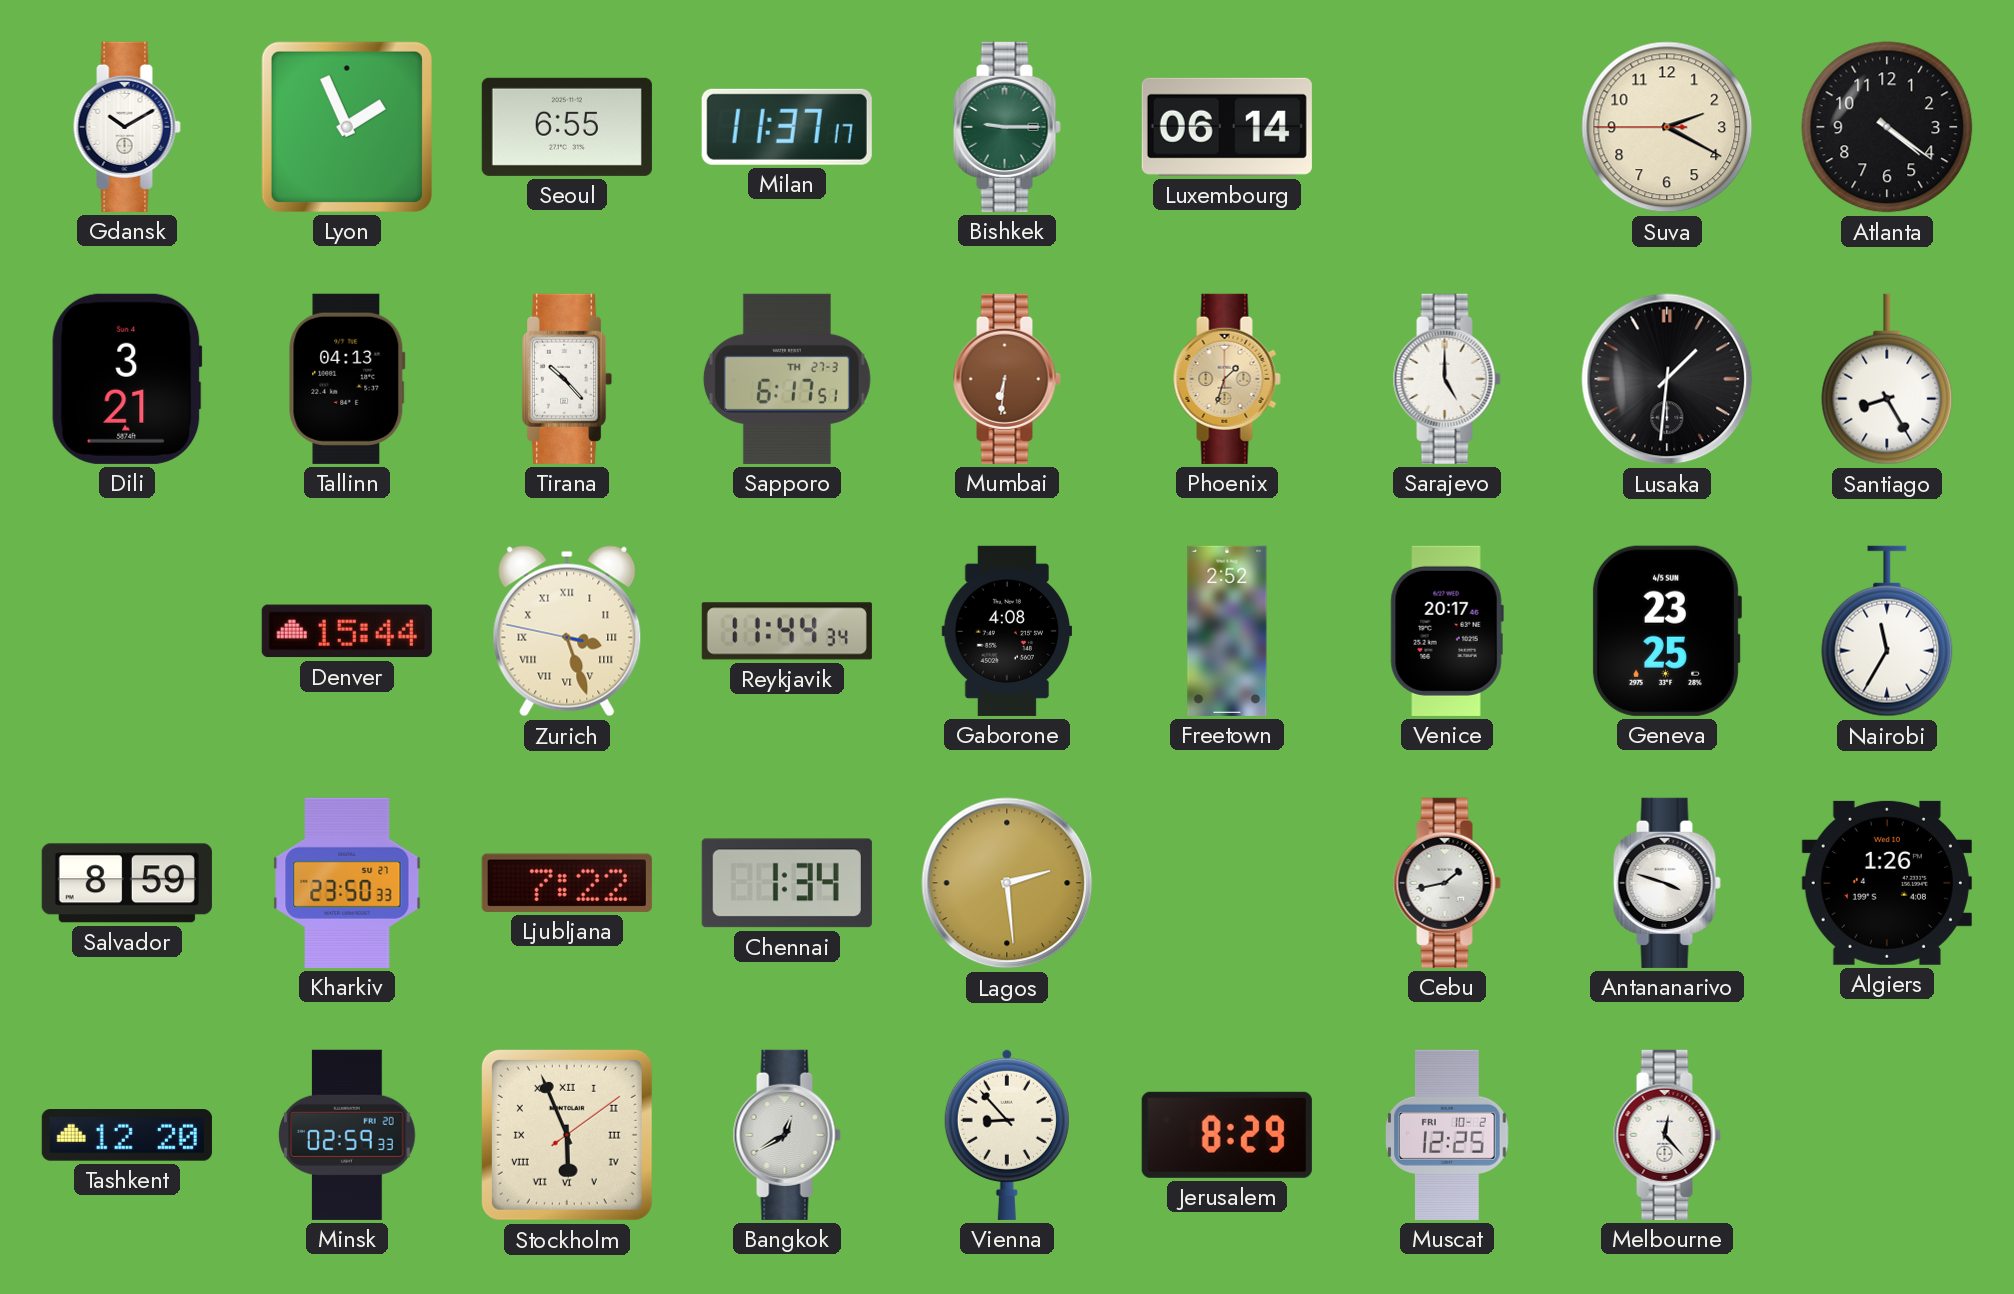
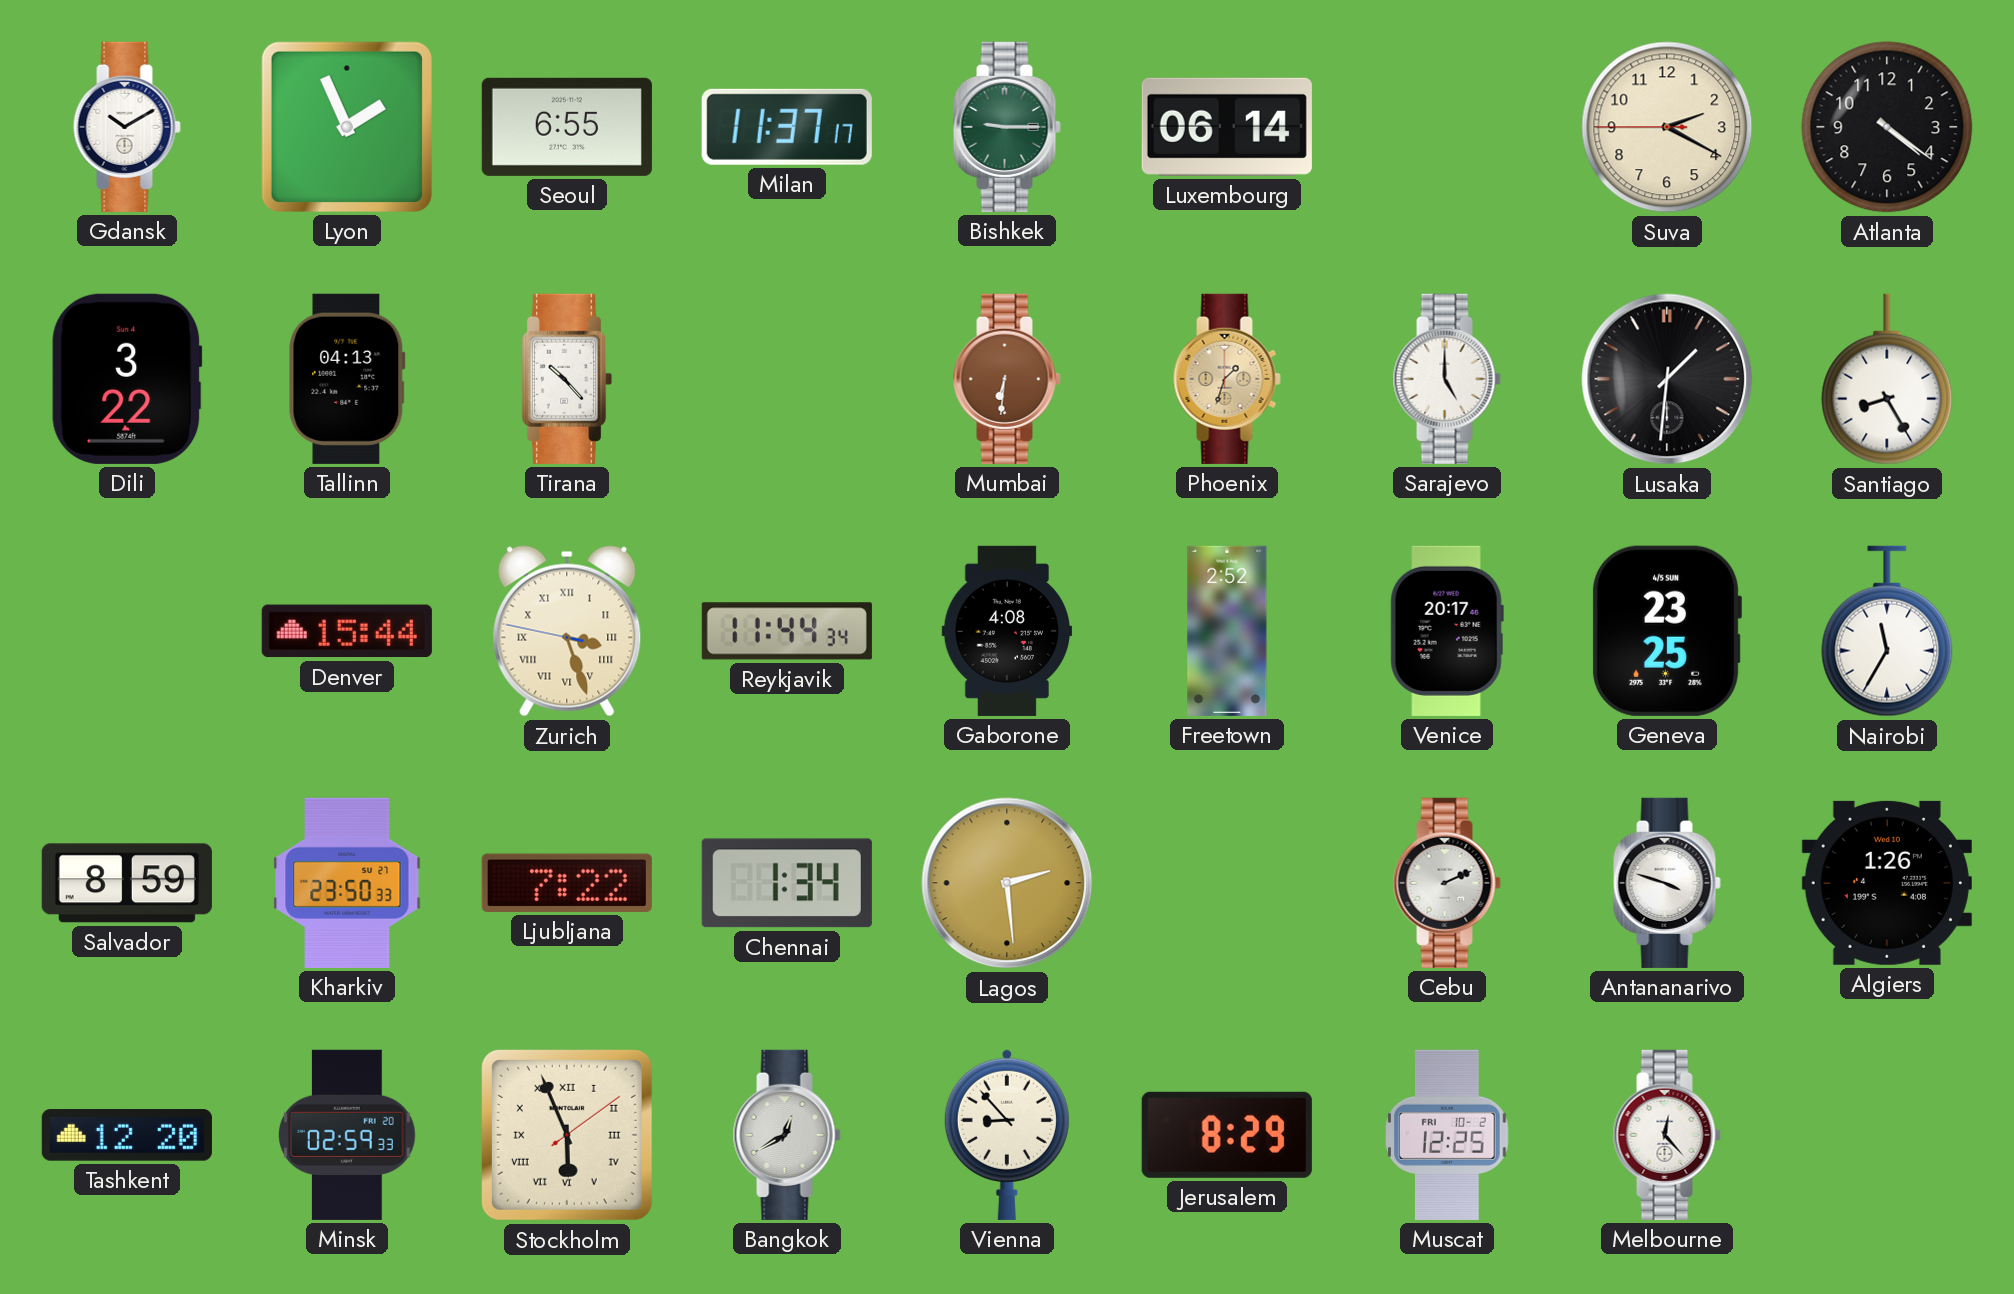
Dili: 3:21 -> 3:22
Sapporo: 6:17 -> none
Cebu: 1:43 -> 2:11
